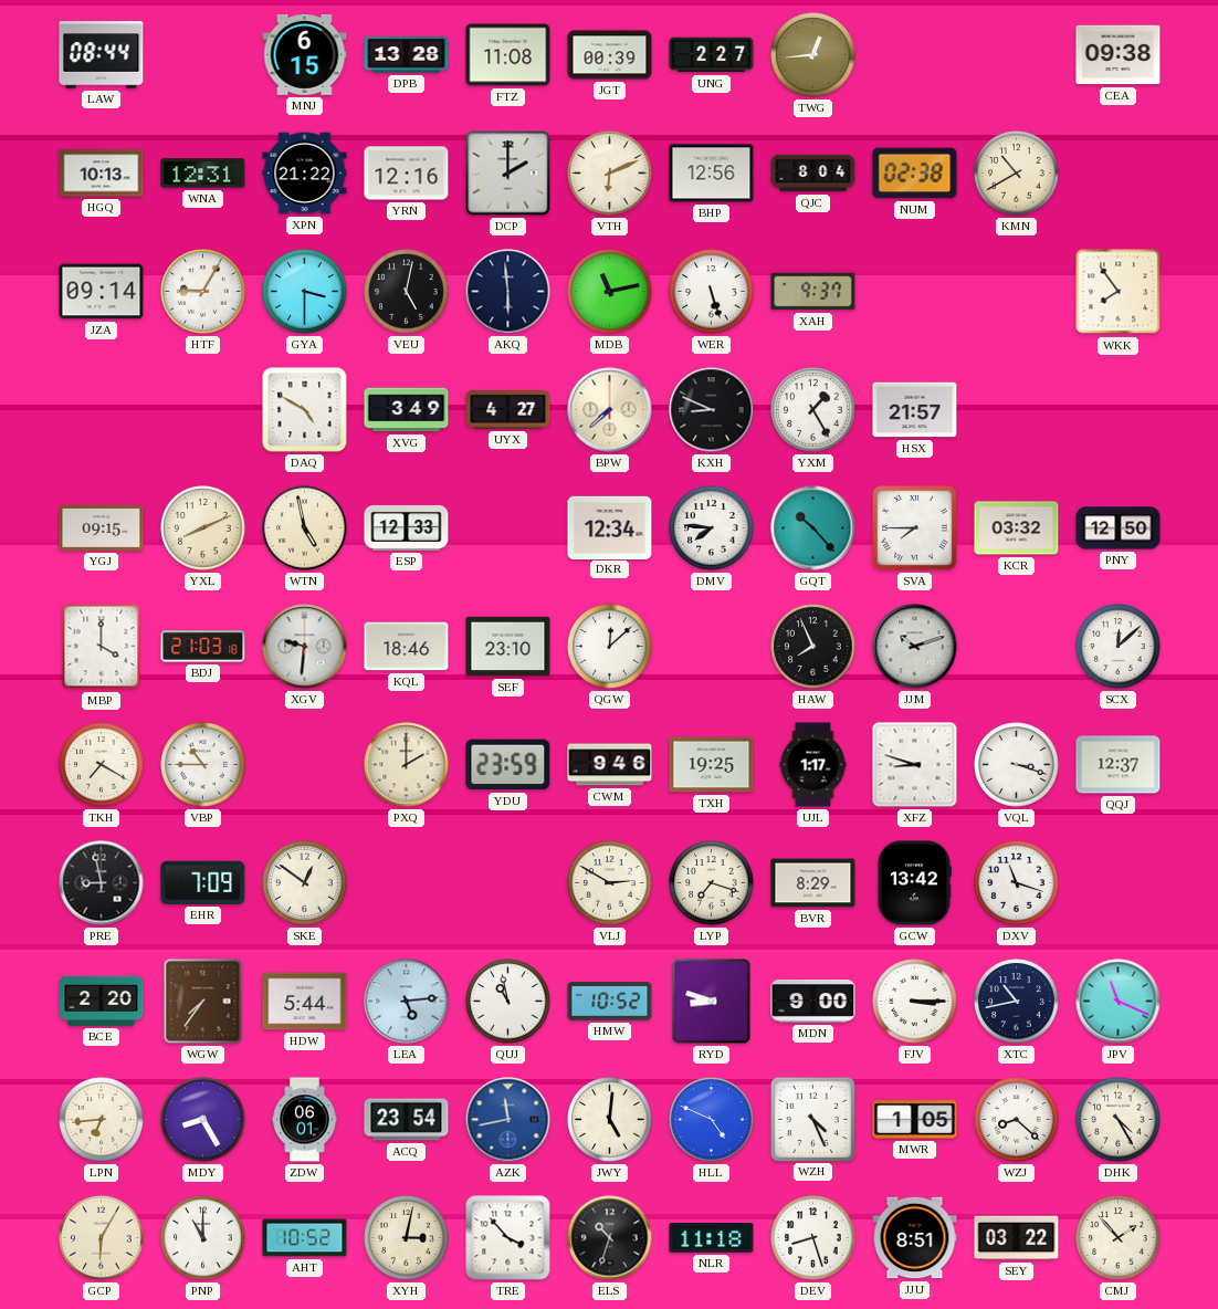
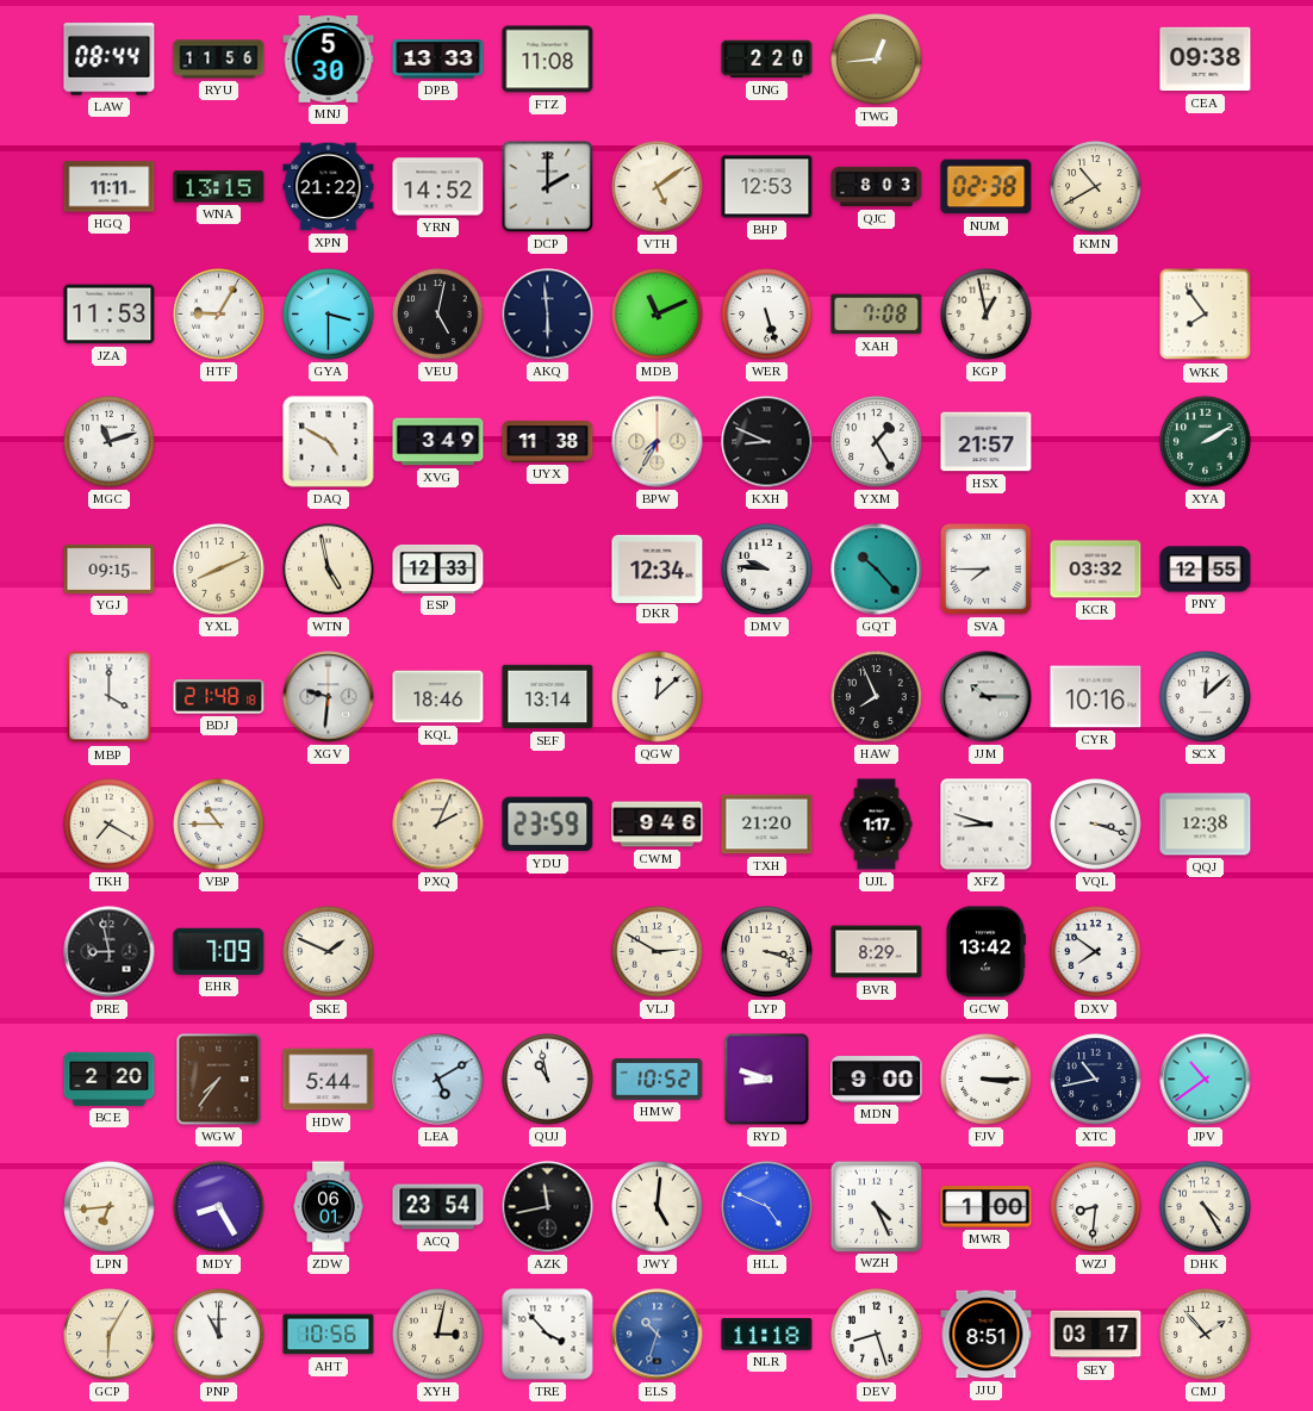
RYU: none -> 11:56
MNJ: 6:15 -> 5:30
DPB: 13:28 -> 13:33
JGT: 00:39 -> none
UNG: 2:27 -> 2:20
HGQ: 10:13 -> 11:11
WNA: 12:31 -> 13:15
YRN: 12:16 -> 14:52
VTH: 6:11 -> 5:09
BHP: 12:56 -> 12:53
QJC: 8:04 -> 8:03
JZA: 09:14 -> 11:53
MDB: 11:13 -> 11:11
XAH: 9:37 -> 7:08
KGP: none -> 12:58
MGC: none -> 11:12
UYX: 4:27 -> 11:38
BPW: 7:38 -> 7:35
XYA: none -> 2:10
DMV: 7:46 -> 9:46
PNY: 12:50 -> 12:55
BDJ: 21:03 -> 21:48
SEF: 23:10 -> 13:14
JJM: 10:12 -> 10:15
CYR: none -> 10:16
PXQ: 2:00 -> 2:04
TXH: 19:25 -> 21:20
QQJ: 12:37 -> 12:38
SKE: 12:51 -> 1:49
LYP: 7:18 -> 3:18
DXV: 11:18 -> 7:51
LEA: 5:14 -> 5:10
JPV: 11:19 -> 10:39
AZK dial: blue -> black
MWR: 1:05 -> 1:00
WZJ: 8:22 -> 8:31
AHT: 10:52 -> 10:56
ELS dial: black -> blue
SEY: 03:22 -> 03:17
